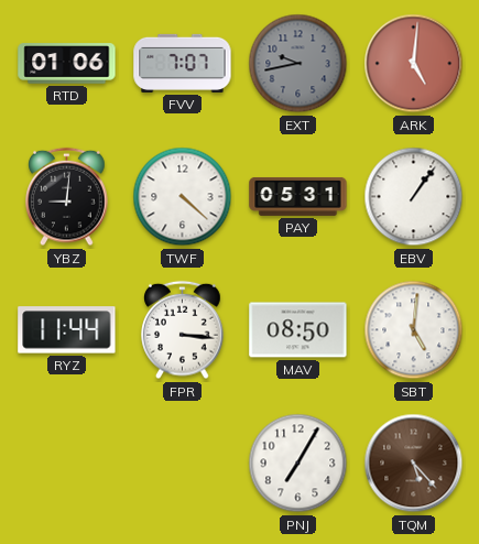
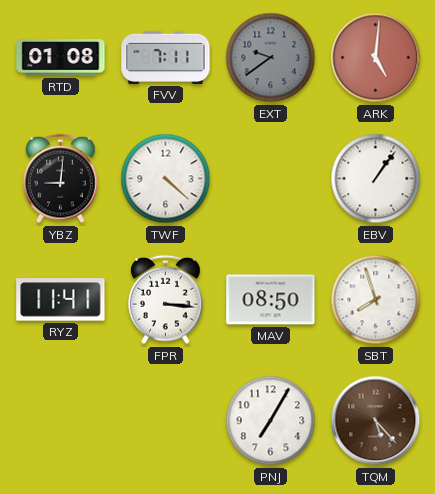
RTD: 01:06 -> 01:08
FVV: 7:07 -> 7:11
EXT: 9:43 -> 9:39
PAY: 05:31 -> none
RYZ: 11:44 -> 11:41
SBT: 5:01 -> 7:57
